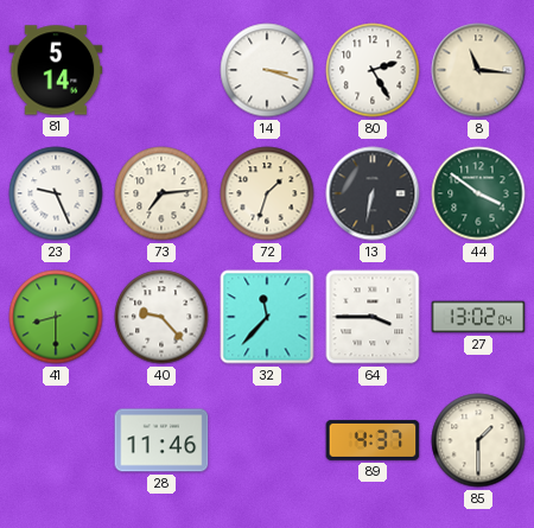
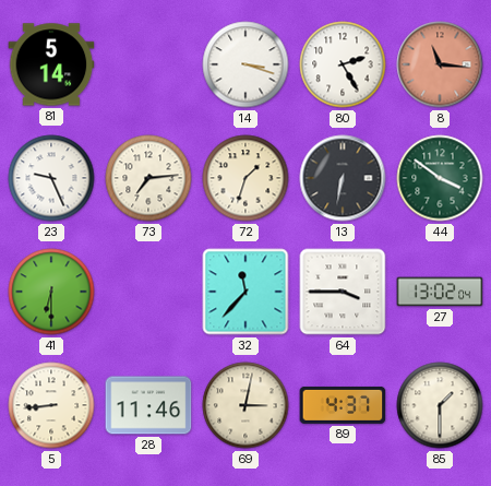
8 dial: cream -> salmon
41: 8:30 -> 6:30
40: 9:23 -> none
5: none -> 8:44
69: none -> 3:02
